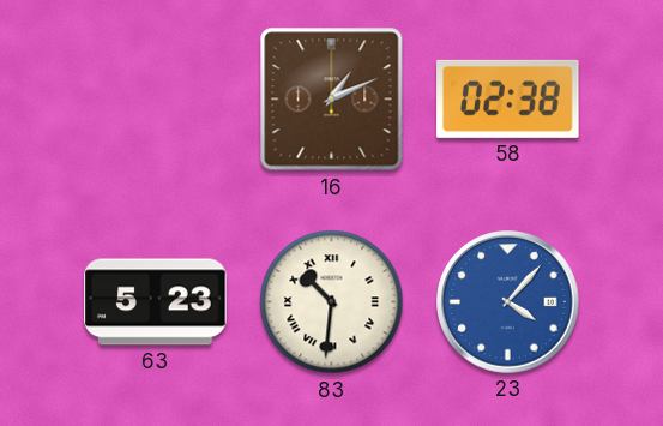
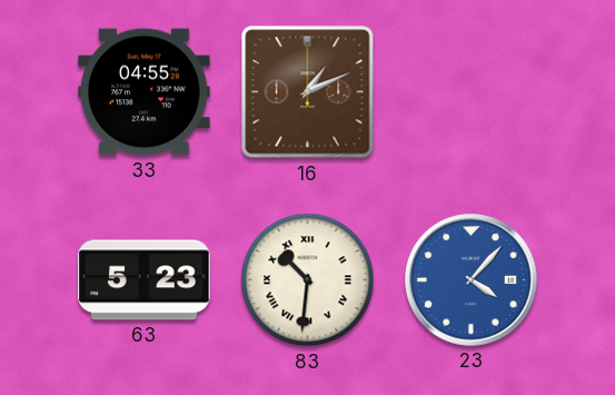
33: none -> 04:55
58: 02:38 -> none
